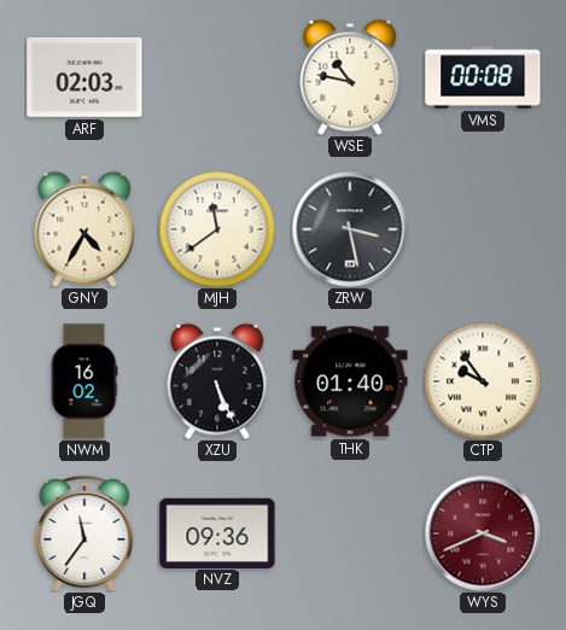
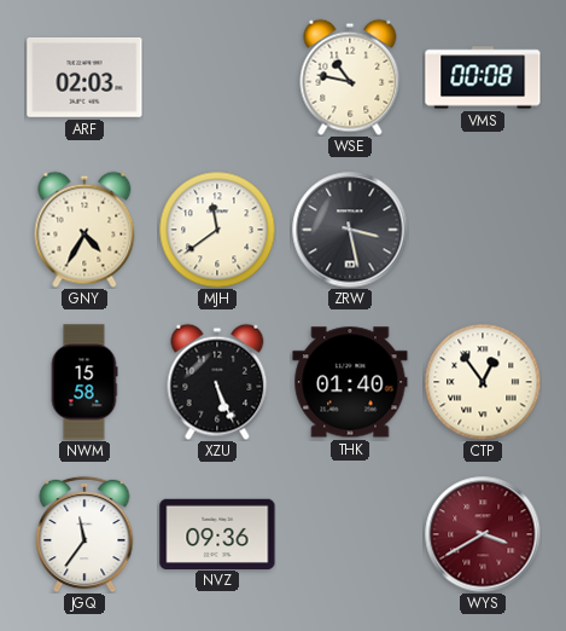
NWM: 16:02 -> 15:58
CTP: 9:54 -> 12:54
WYS: 3:41 -> 3:40
